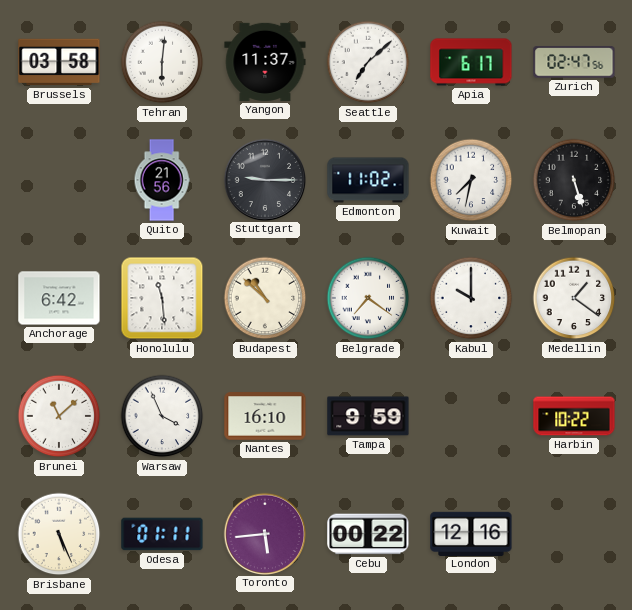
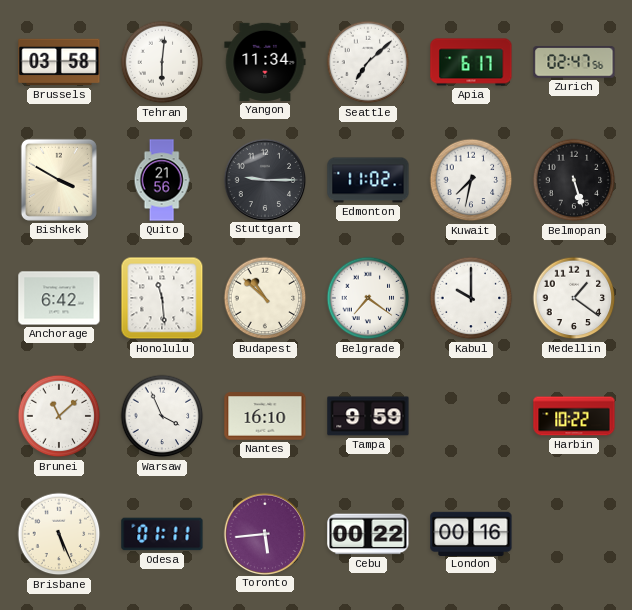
Yangon: 11:37 -> 11:34
Bishkek: none -> 3:50
London: 12:16 -> 00:16
